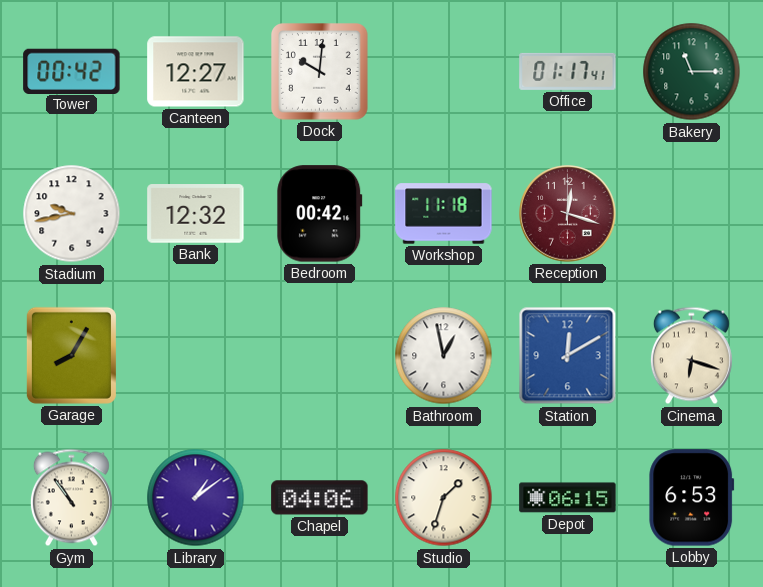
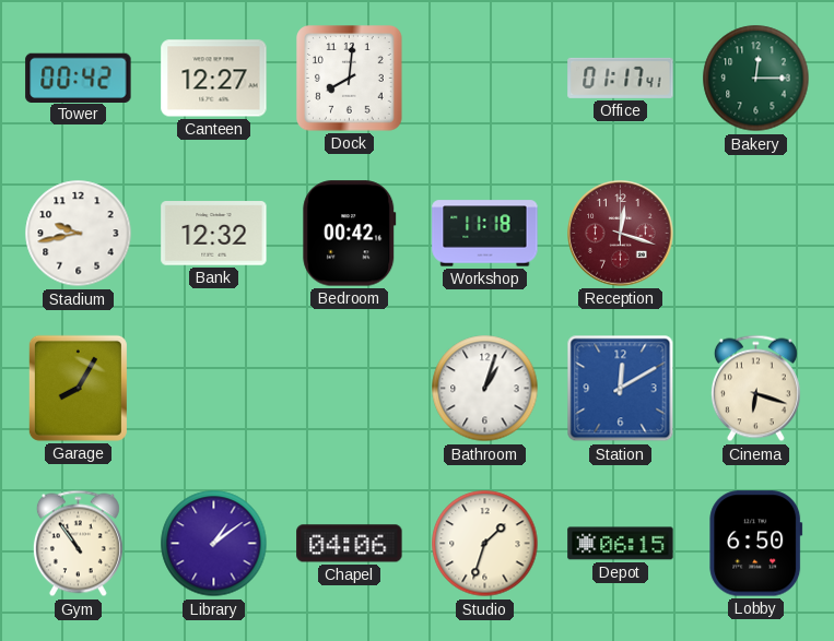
Dock: 10:01 -> 8:01
Bakery: 11:15 -> 12:15
Bathroom: 12:58 -> 1:03
Lobby: 6:53 -> 6:50
